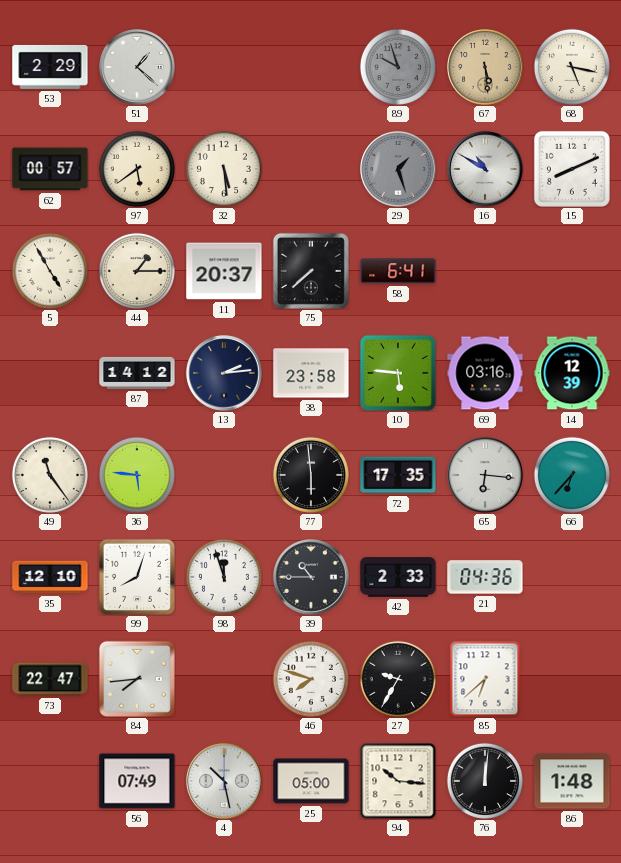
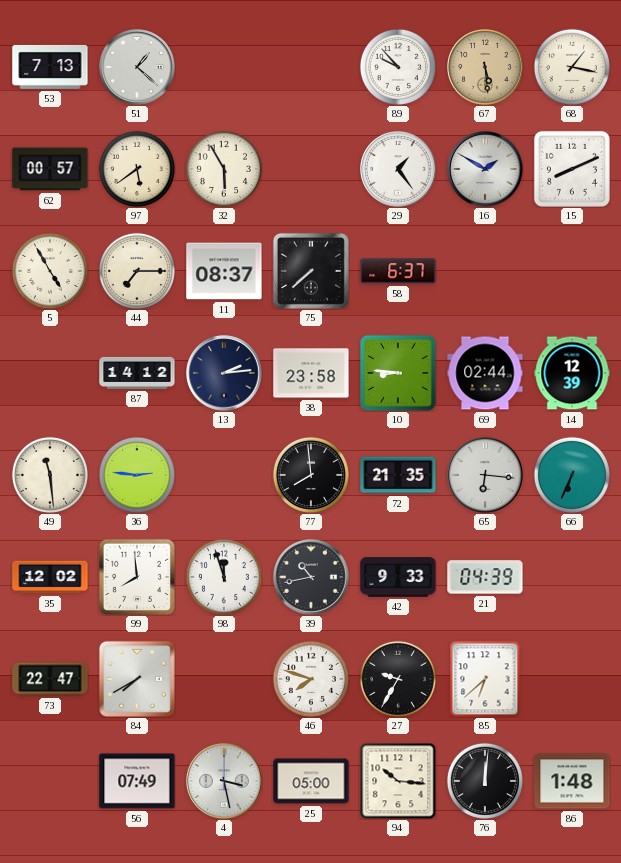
53: 2:29 -> 7:13
89: 9:57 -> 9:53
89 dial: grey -> white
68: 5:17 -> 1:17
32: 5:29 -> 5:55
29: 1:27 -> 1:24
29 dial: grey -> white
16: 10:50 -> 1:50
44: 1:15 -> 7:15
11: 20:37 -> 08:37
58: 6:41 -> 6:37
10: 5:46 -> 8:46
69: 03:16 -> 02:44
49: 11:24 -> 11:29
36: 5:46 -> 2:46
77: 5:59 -> 7:59
72: 17:35 -> 21:35
66: 6:37 -> 6:34
35: 12:10 -> 12:02
99: 8:03 -> 7:59
39: 10:45 -> 10:43
42: 2:33 -> 9:33
21: 04:36 -> 04:39
84: 7:44 -> 7:40
4: 10:28 -> 3:28
